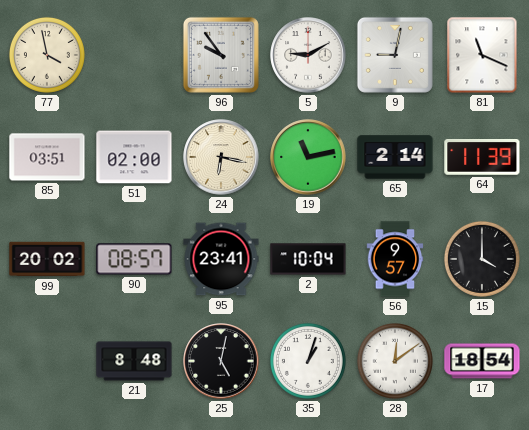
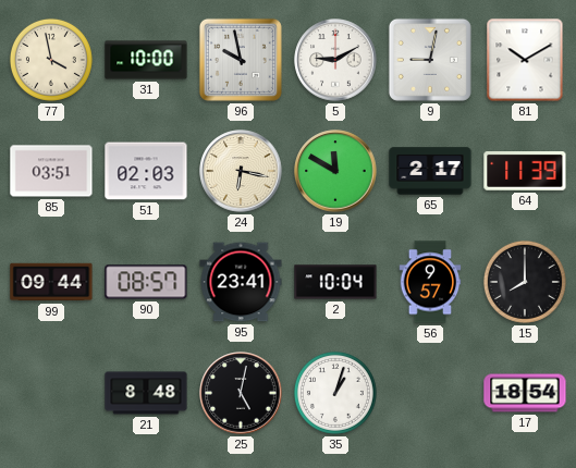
31: none -> 10:00
96: 9:54 -> 9:58
81: 11:19 -> 10:10
51: 02:00 -> 02:03
19: 11:13 -> 11:50
65: 2:14 -> 2:17
99: 20:02 -> 09:44
15: 4:00 -> 8:00
28: 12:09 -> none
